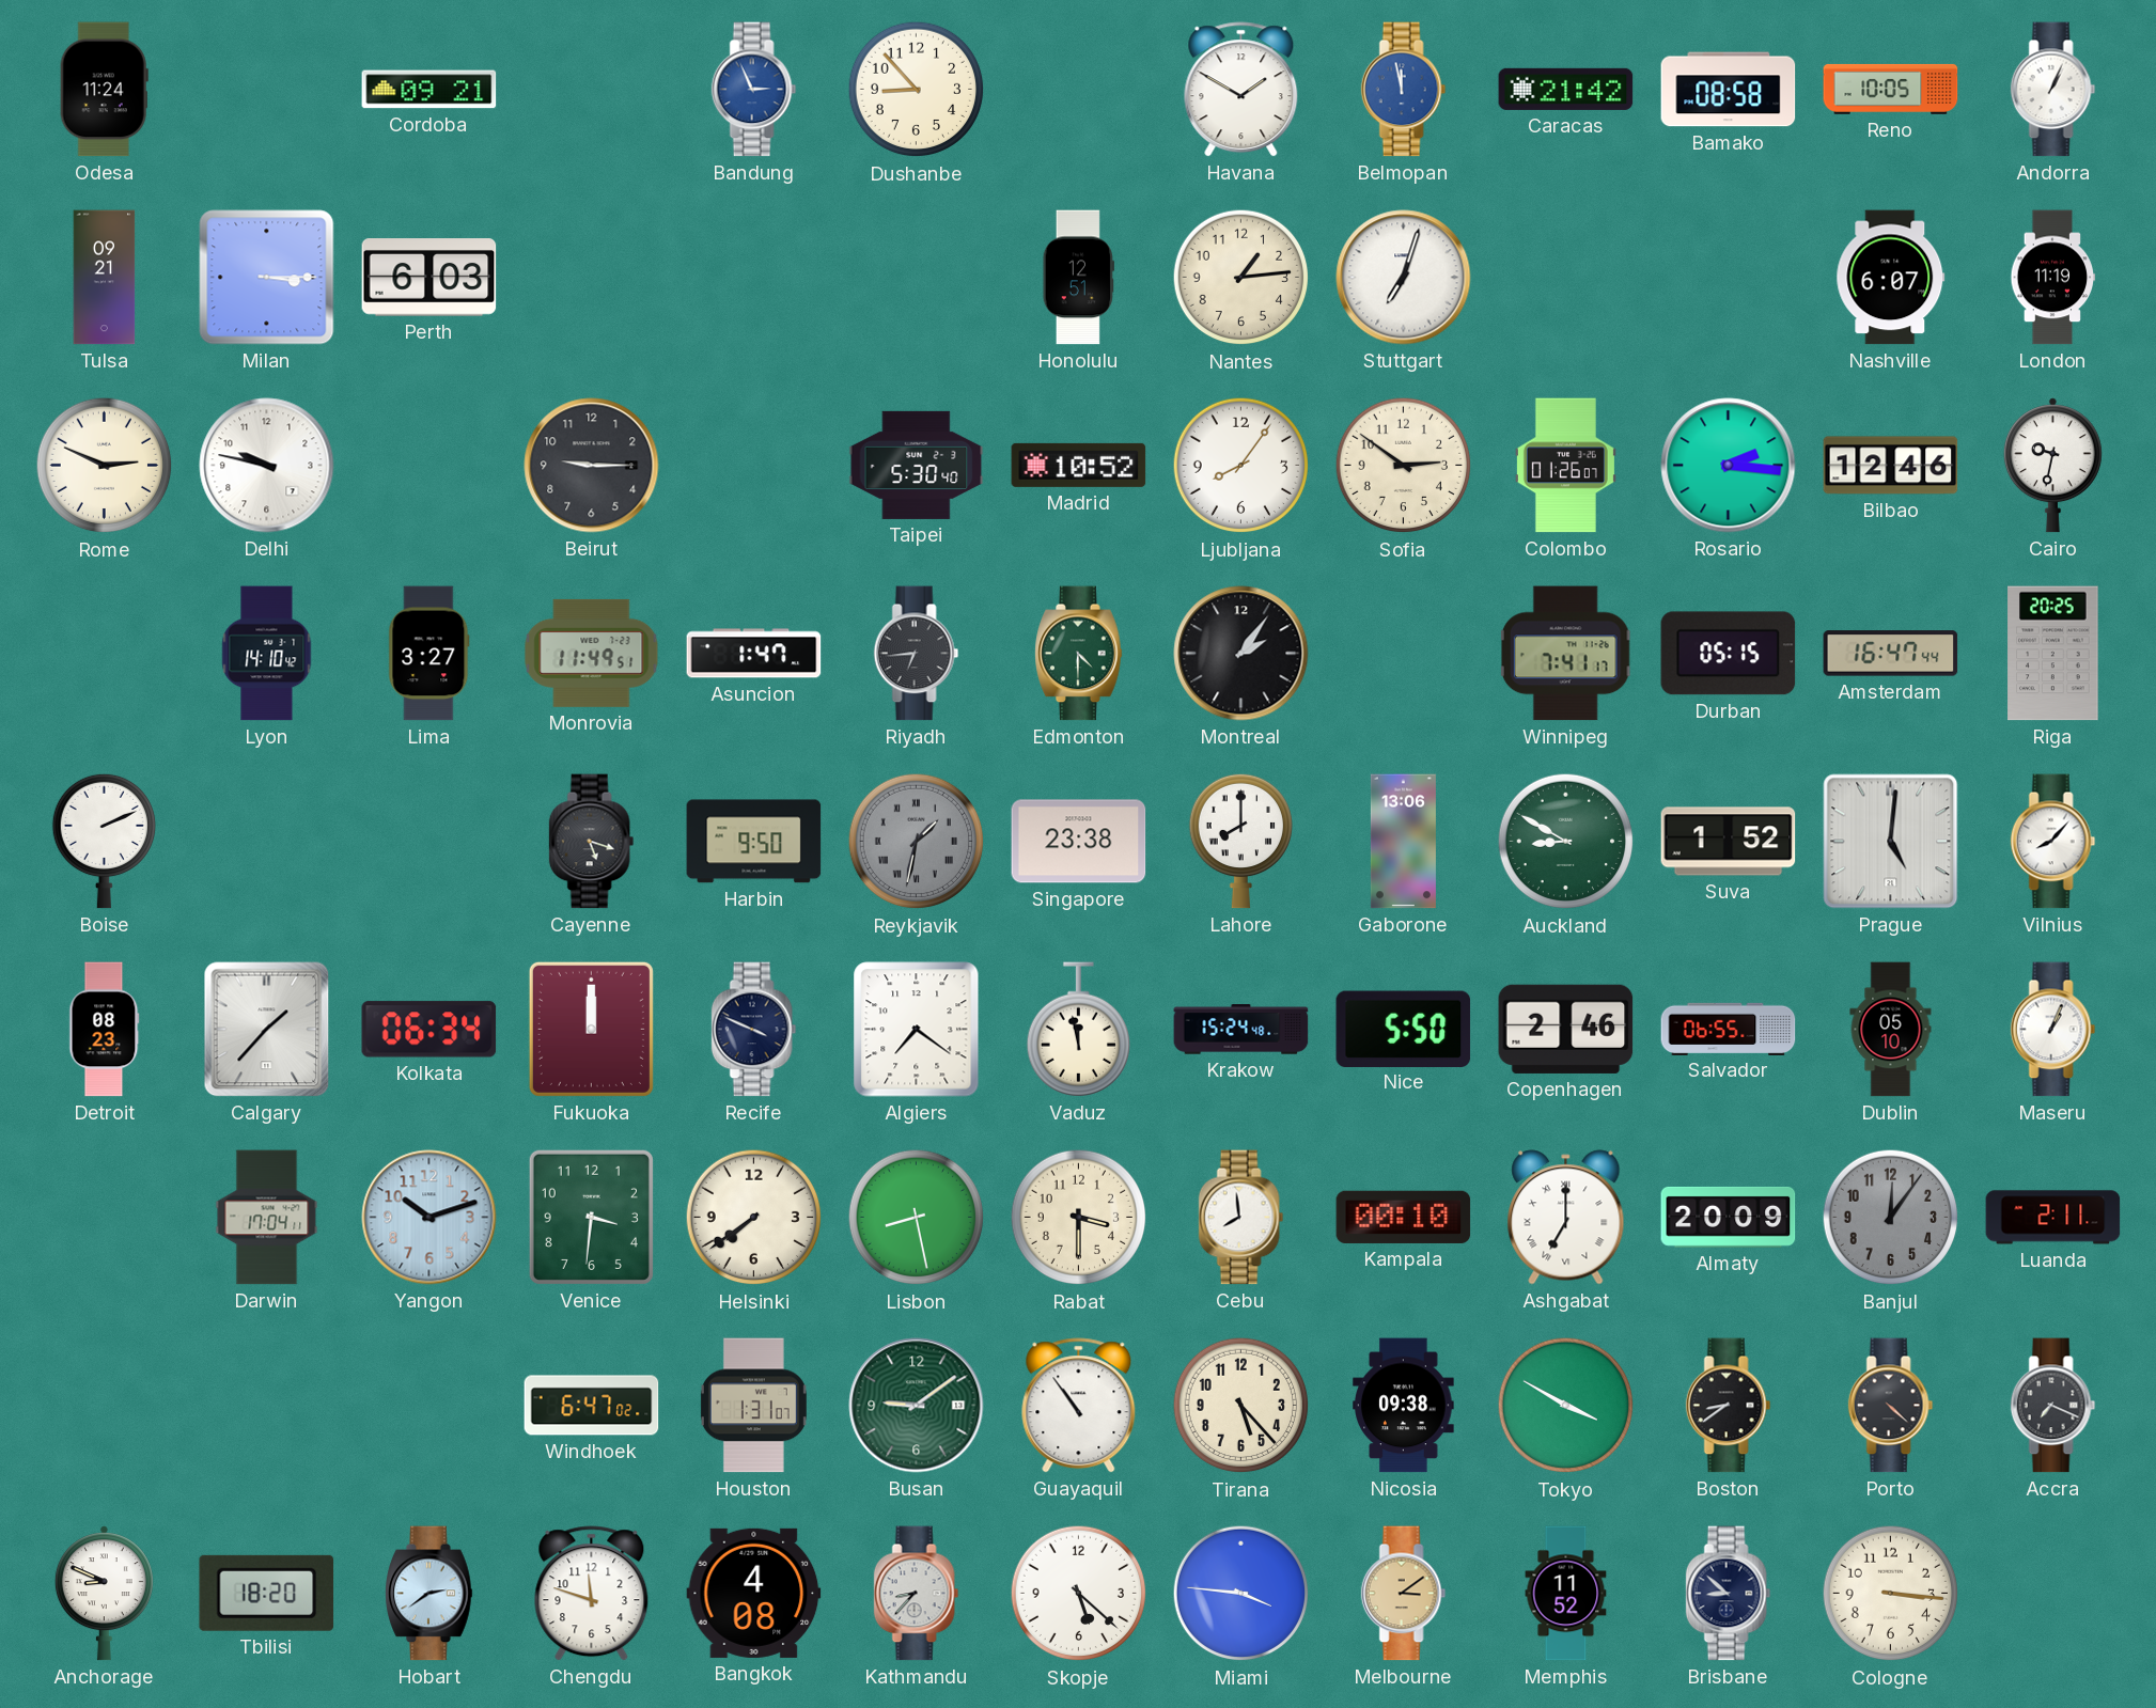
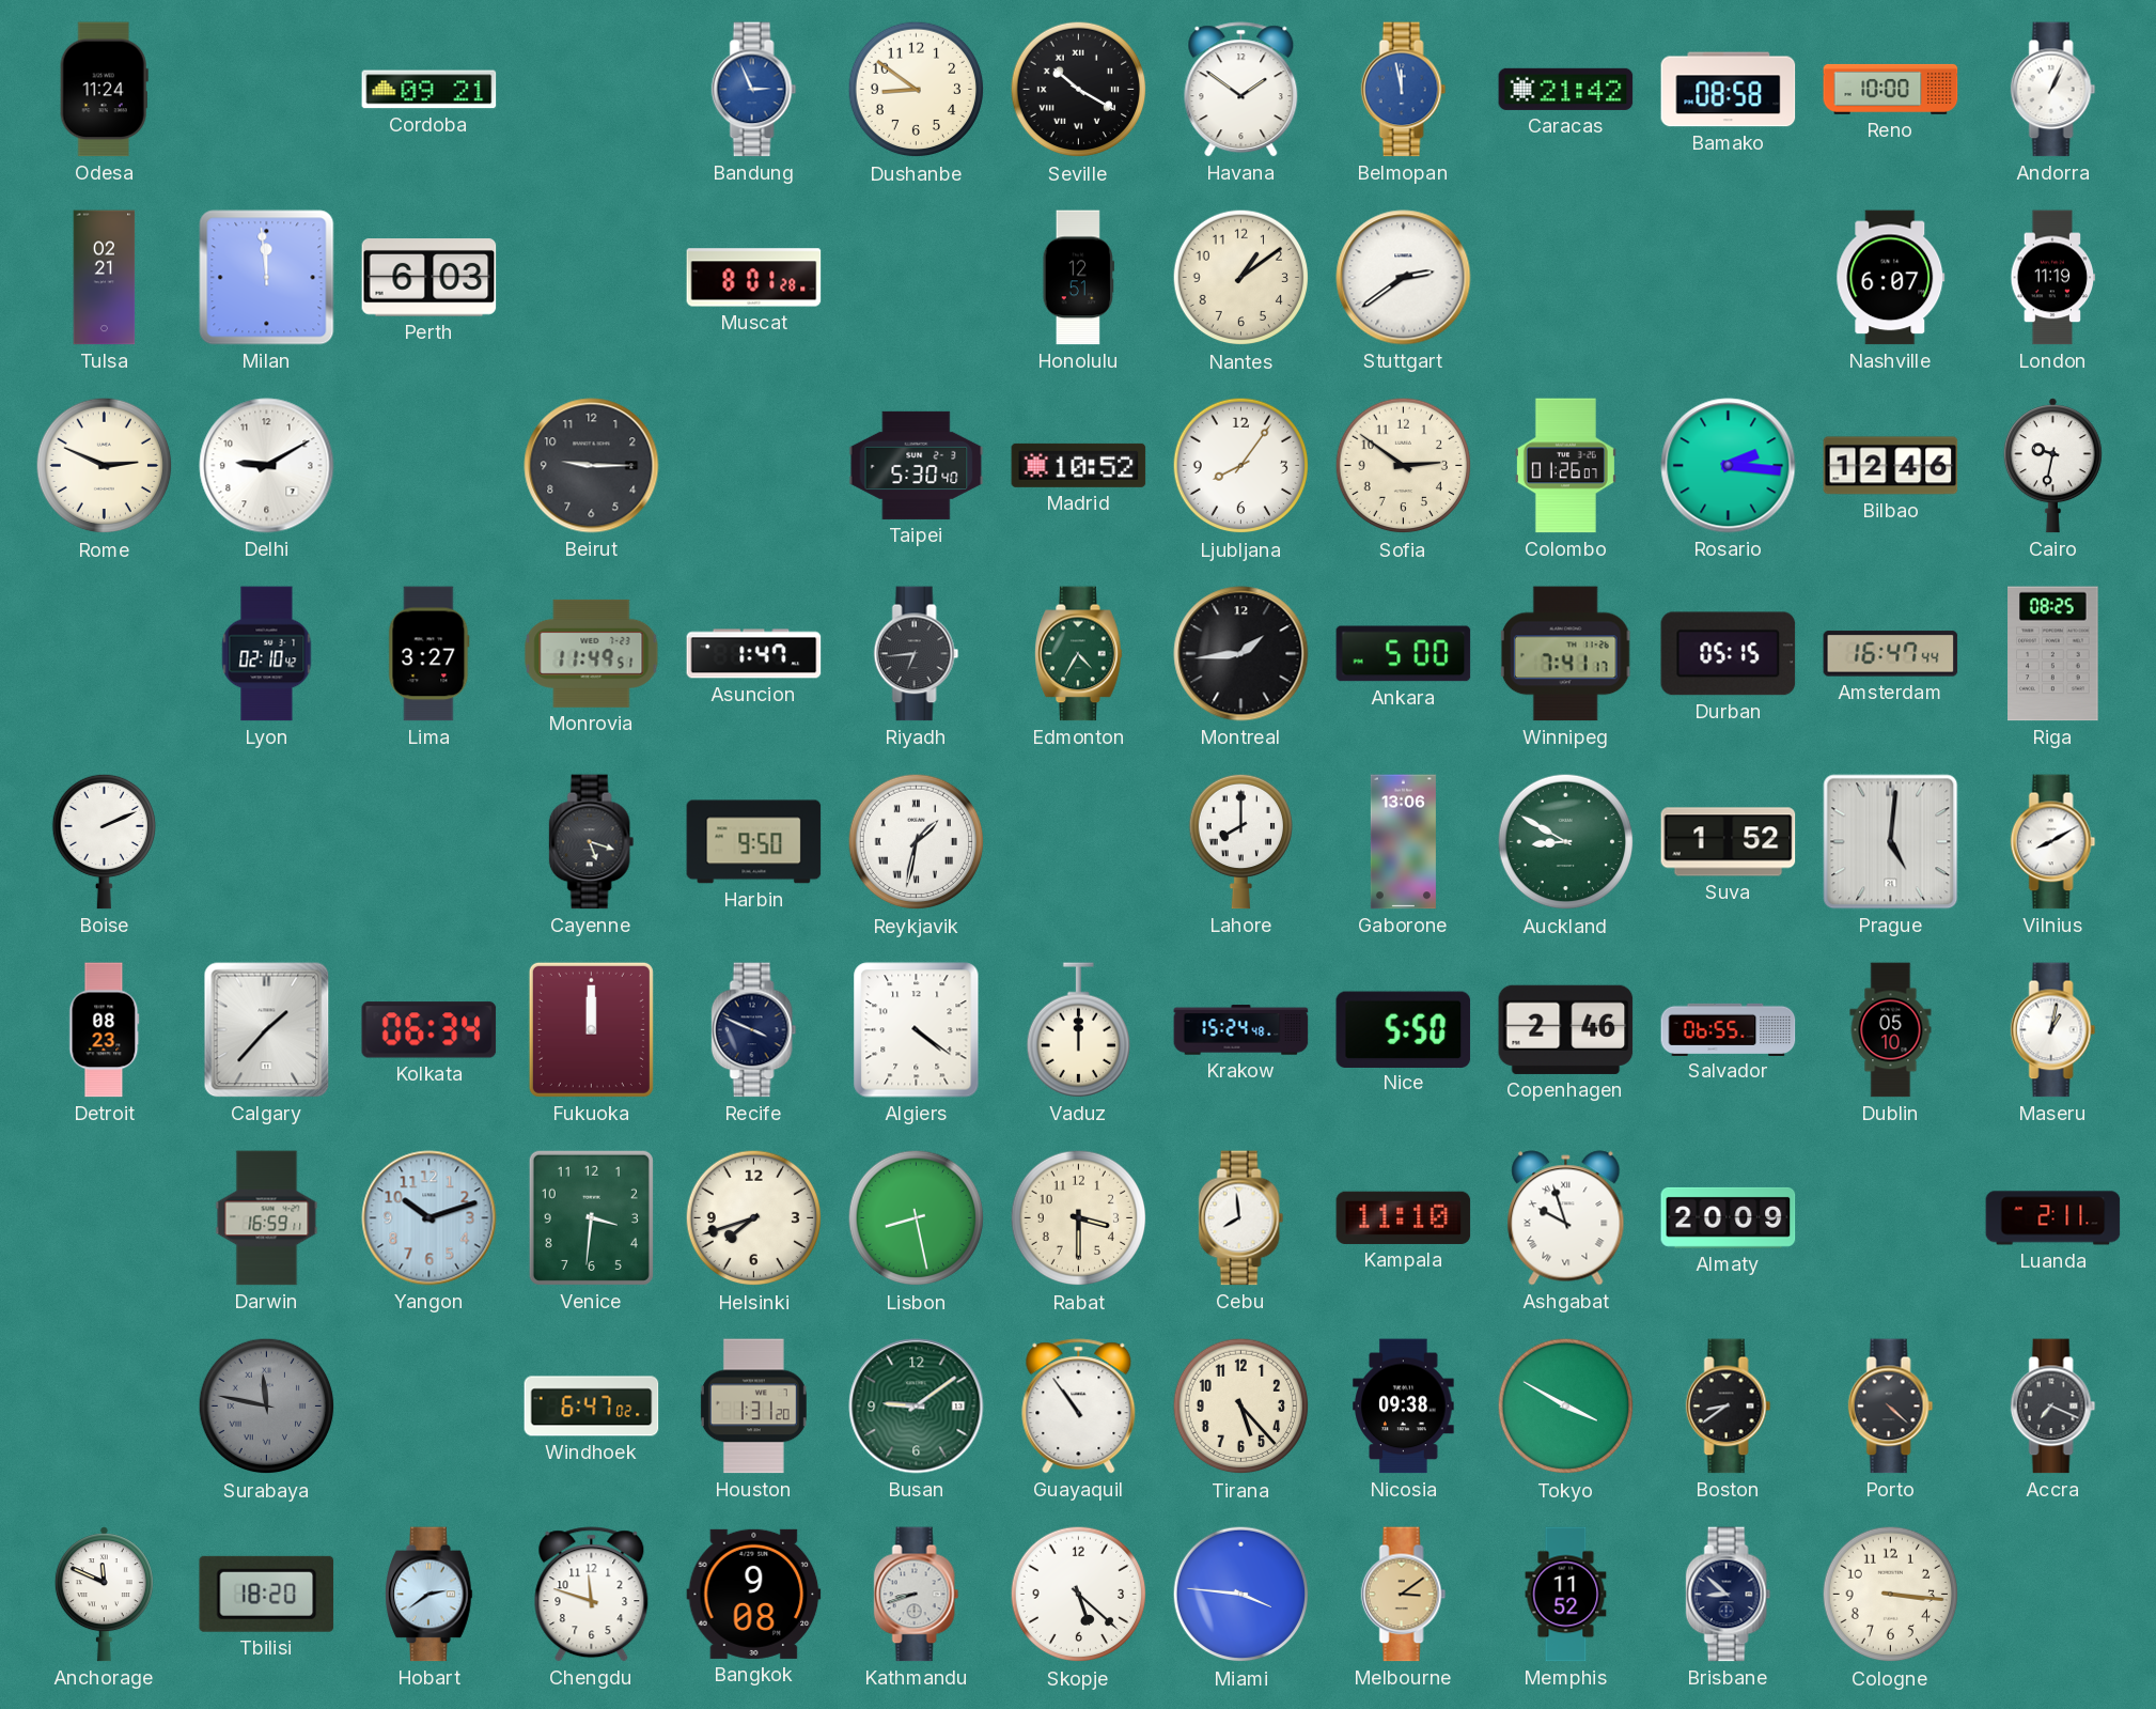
Dushanbe: 8:53 -> 8:51
Seville: none -> 10:20
Havana: 1:50 -> 1:51
Reno: 10:05 -> 10:00
Tulsa: 09:21 -> 02:21
Milan: 3:15 -> 11:59
Muscat: none -> 8:01
Nantes: 1:14 -> 1:09
Stuttgart: 7:03 -> 2:39
Delhi: 9:47 -> 9:10
Lyon: 14:10 -> 02:10
Edmonton: 4:30 -> 4:35
Montreal: 2:06 -> 1:44
Ankara: none -> 5:00
Riga: 20:25 -> 08:25
Reykjavik dial: grey -> white
Singapore: 23:38 -> none
Vilnius: 8:07 -> 8:10
Algiers: 7:21 -> 4:21
Vaduz: 11:58 -> 12:00
Maseru: 1:04 -> 1:02
Darwin: 17:04 -> 16:59
Helsinki: 7:39 -> 7:42
Kampala: 00:10 -> 11:10
Ashgabat: 7:00 -> 9:57
Banjul: 12:06 -> none
Surabaya: none -> 11:47
Houston: 1:31:07 -> 1:31:20
Anchorage: 8:49 -> 11:49
Bangkok: 4:08 -> 9:08
Kathmandu: 8:37 -> 8:42
